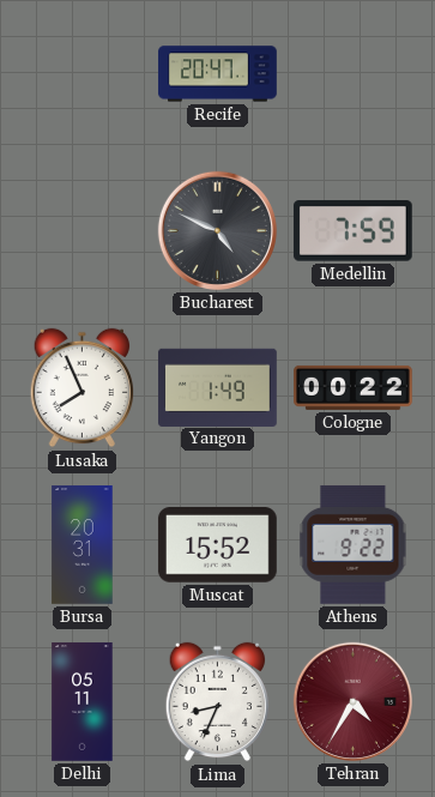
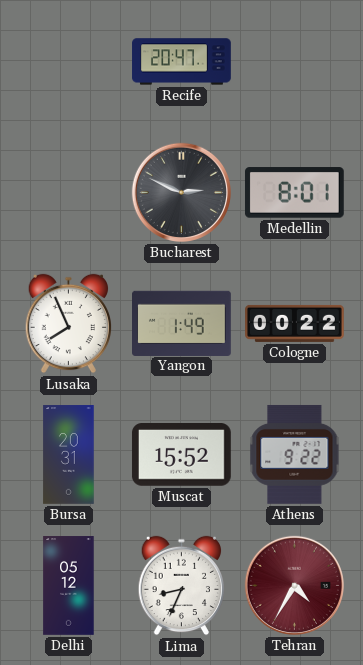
Bucharest: 4:49 -> 2:49
Medellin: 7:59 -> 8:01
Delhi: 05:11 -> 05:12
